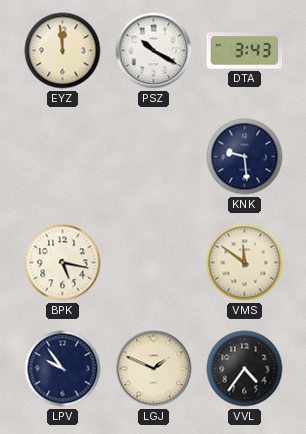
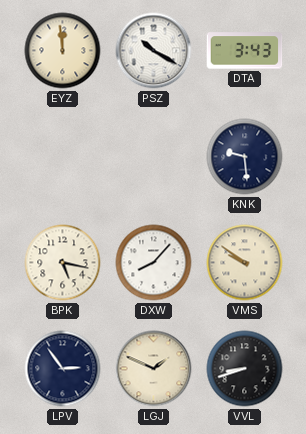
DXW: none -> 8:07
VMS: 11:51 -> 9:51
LPV: 9:54 -> 2:54
VVL: 4:36 -> 8:42
